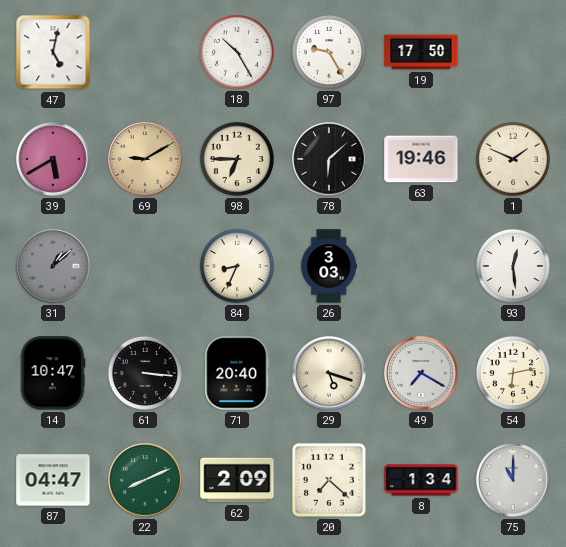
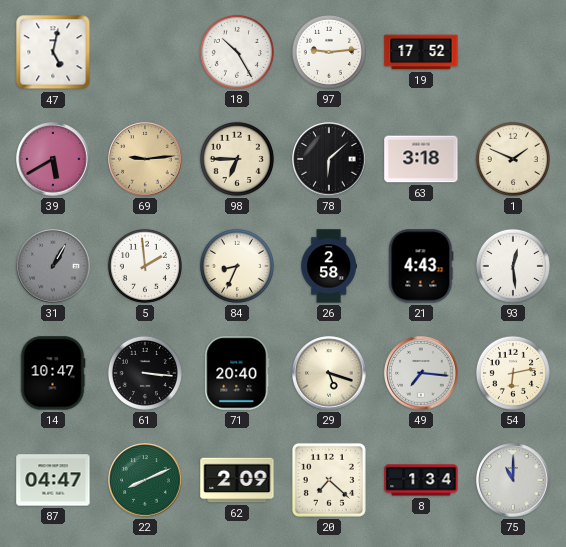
97: 9:25 -> 9:14
19: 17:50 -> 17:52
69: 9:10 -> 9:14
63: 19:46 -> 3:18
31: 1:08 -> 1:05
5: none -> 1:59
26: 3:03 -> 2:58
21: none -> 4:43
49: 7:20 -> 7:16
